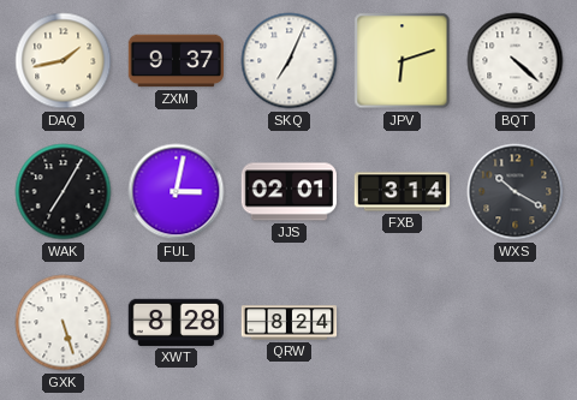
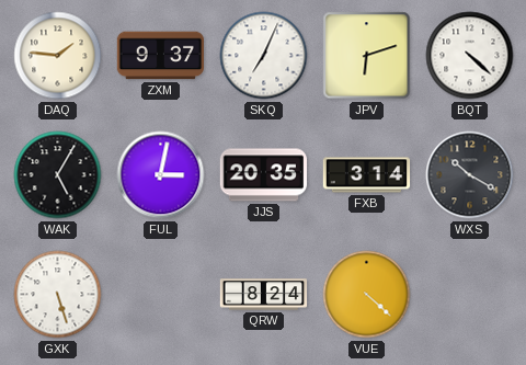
DAQ: 1:43 -> 1:46
WAK: 7:05 -> 5:05
JJS: 02:01 -> 20:35
XWT: 8:28 -> none
VUE: none -> 4:22
